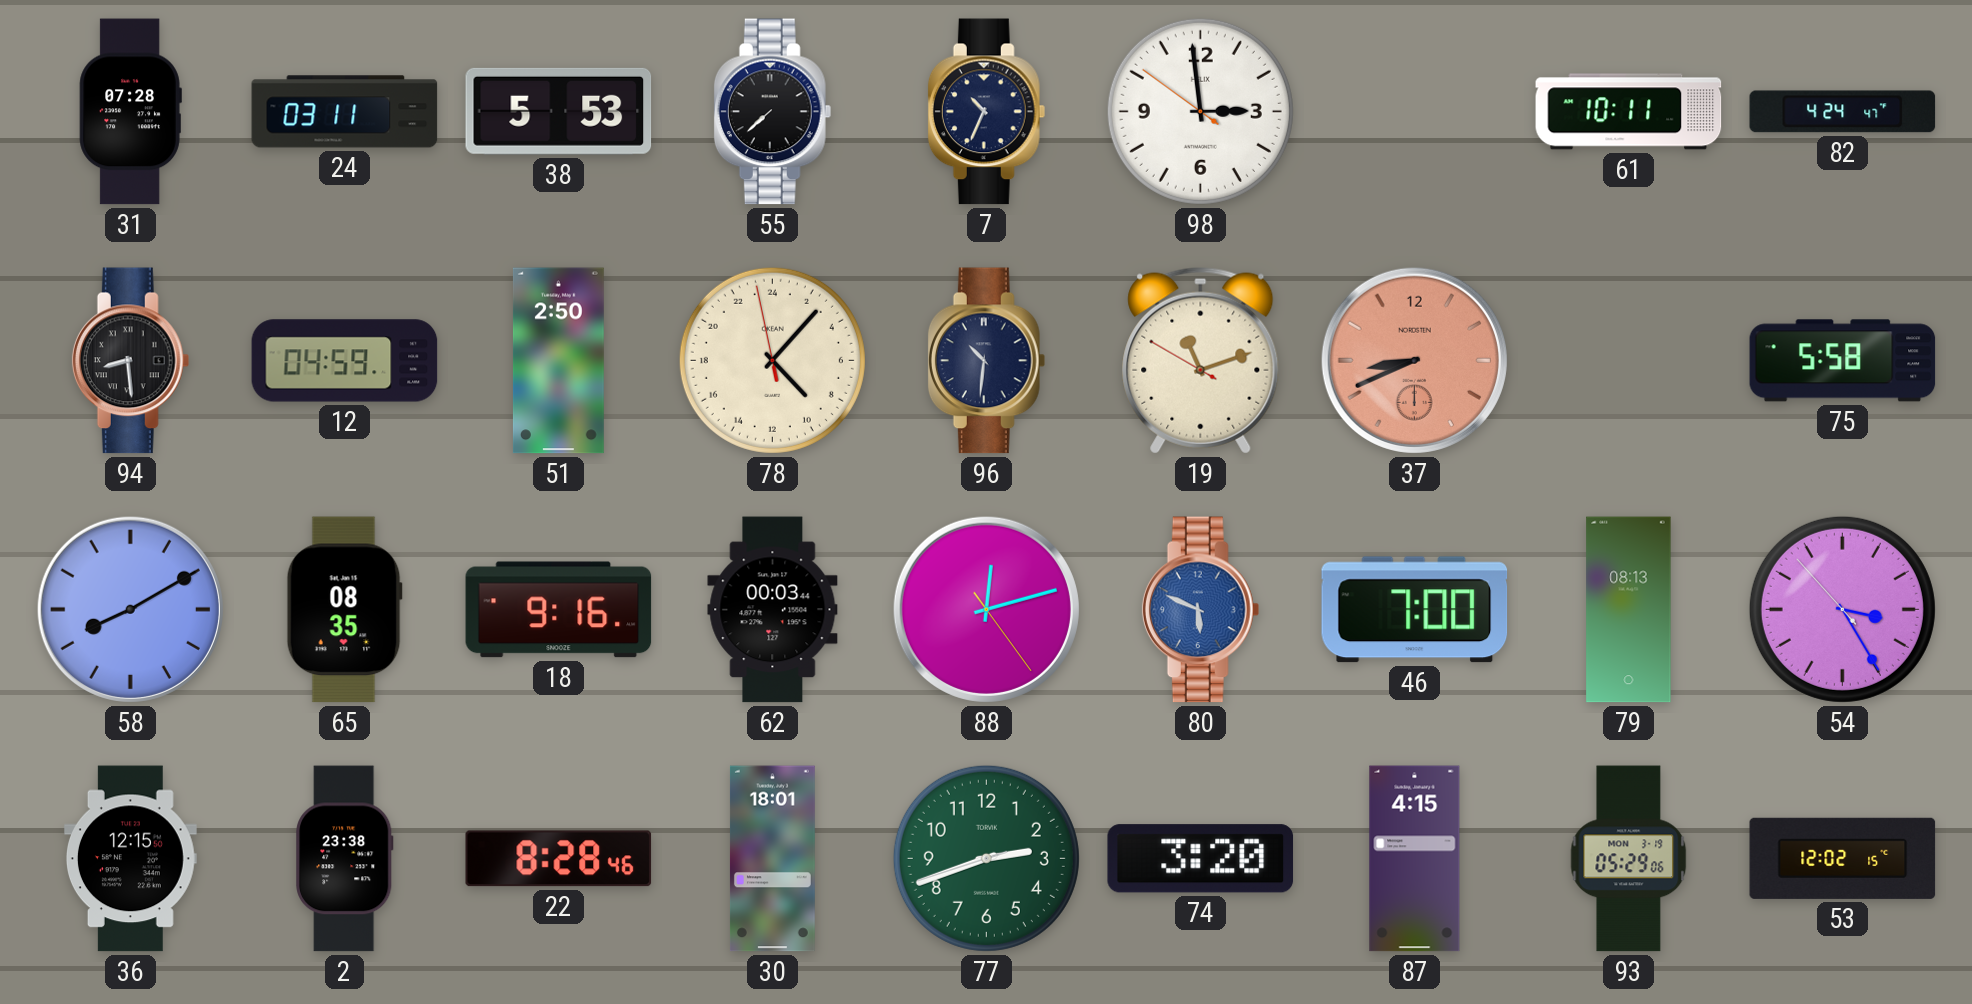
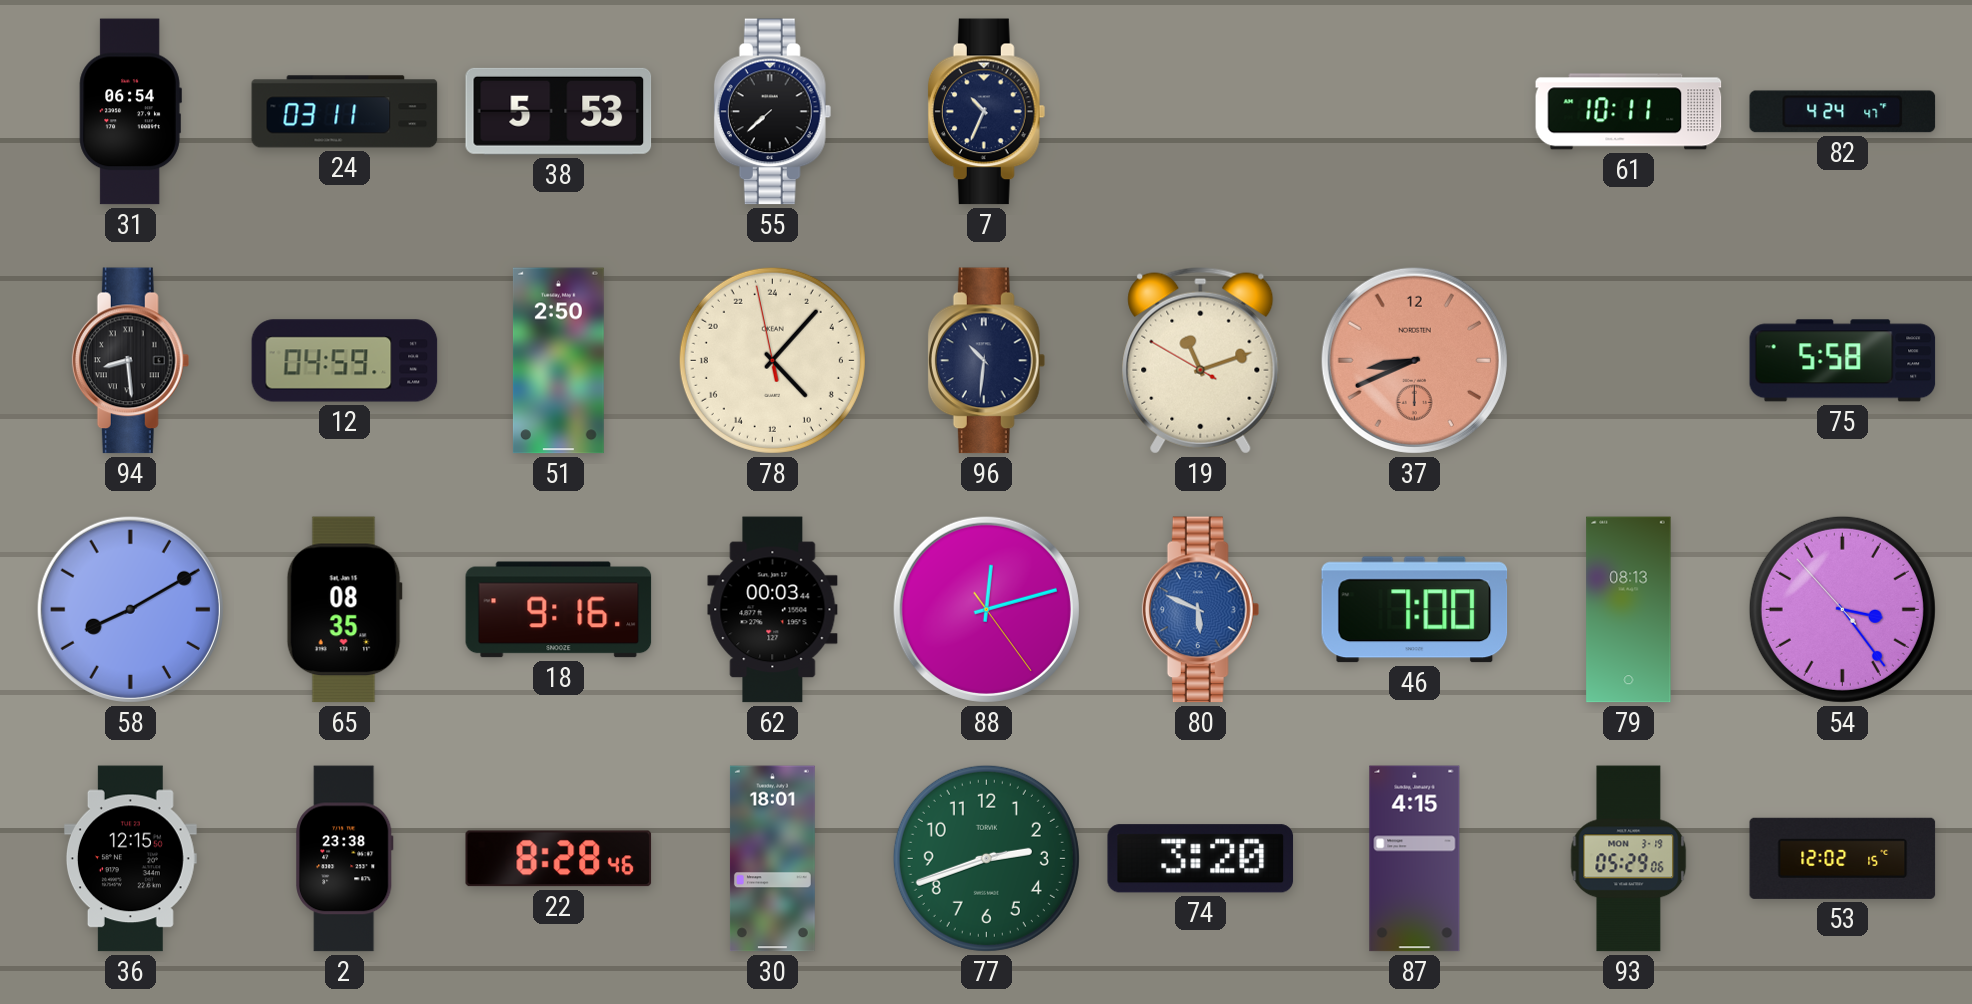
31: 07:28 -> 06:54
98: 2:58 -> none
54: 3:24 -> 3:23
